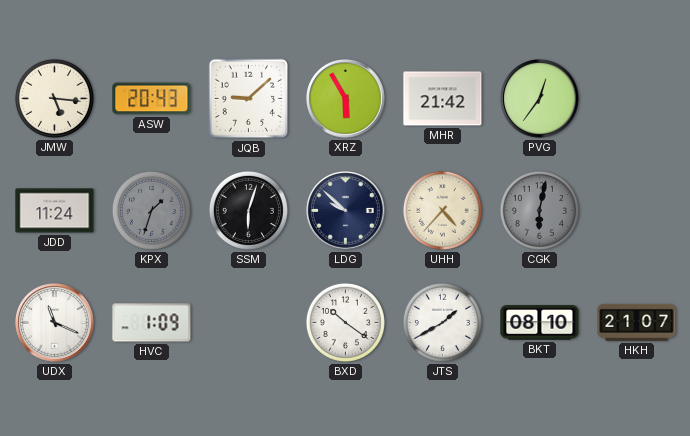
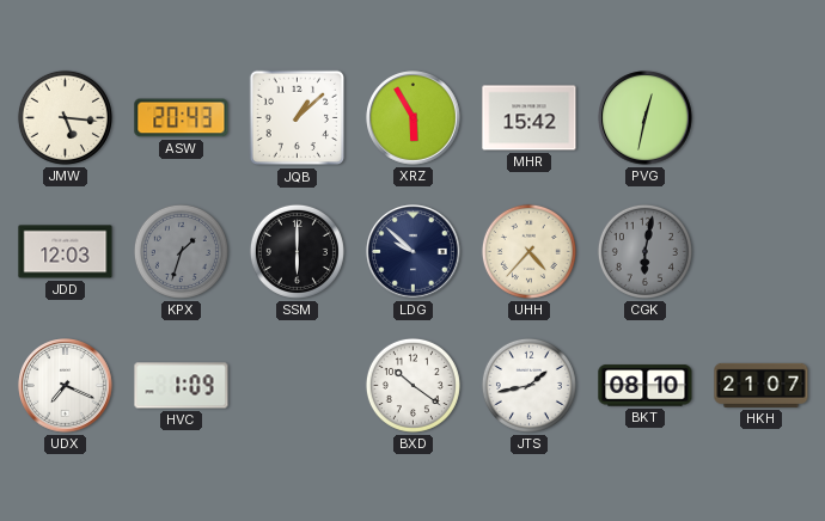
JQB: 9:08 -> 1:08
MHR: 21:42 -> 15:42
PVG: 12:36 -> 12:32
JDD: 11:24 -> 12:03
SSM: 6:03 -> 6:00
UDX: 11:19 -> 7:19
JTS: 1:40 -> 1:43
